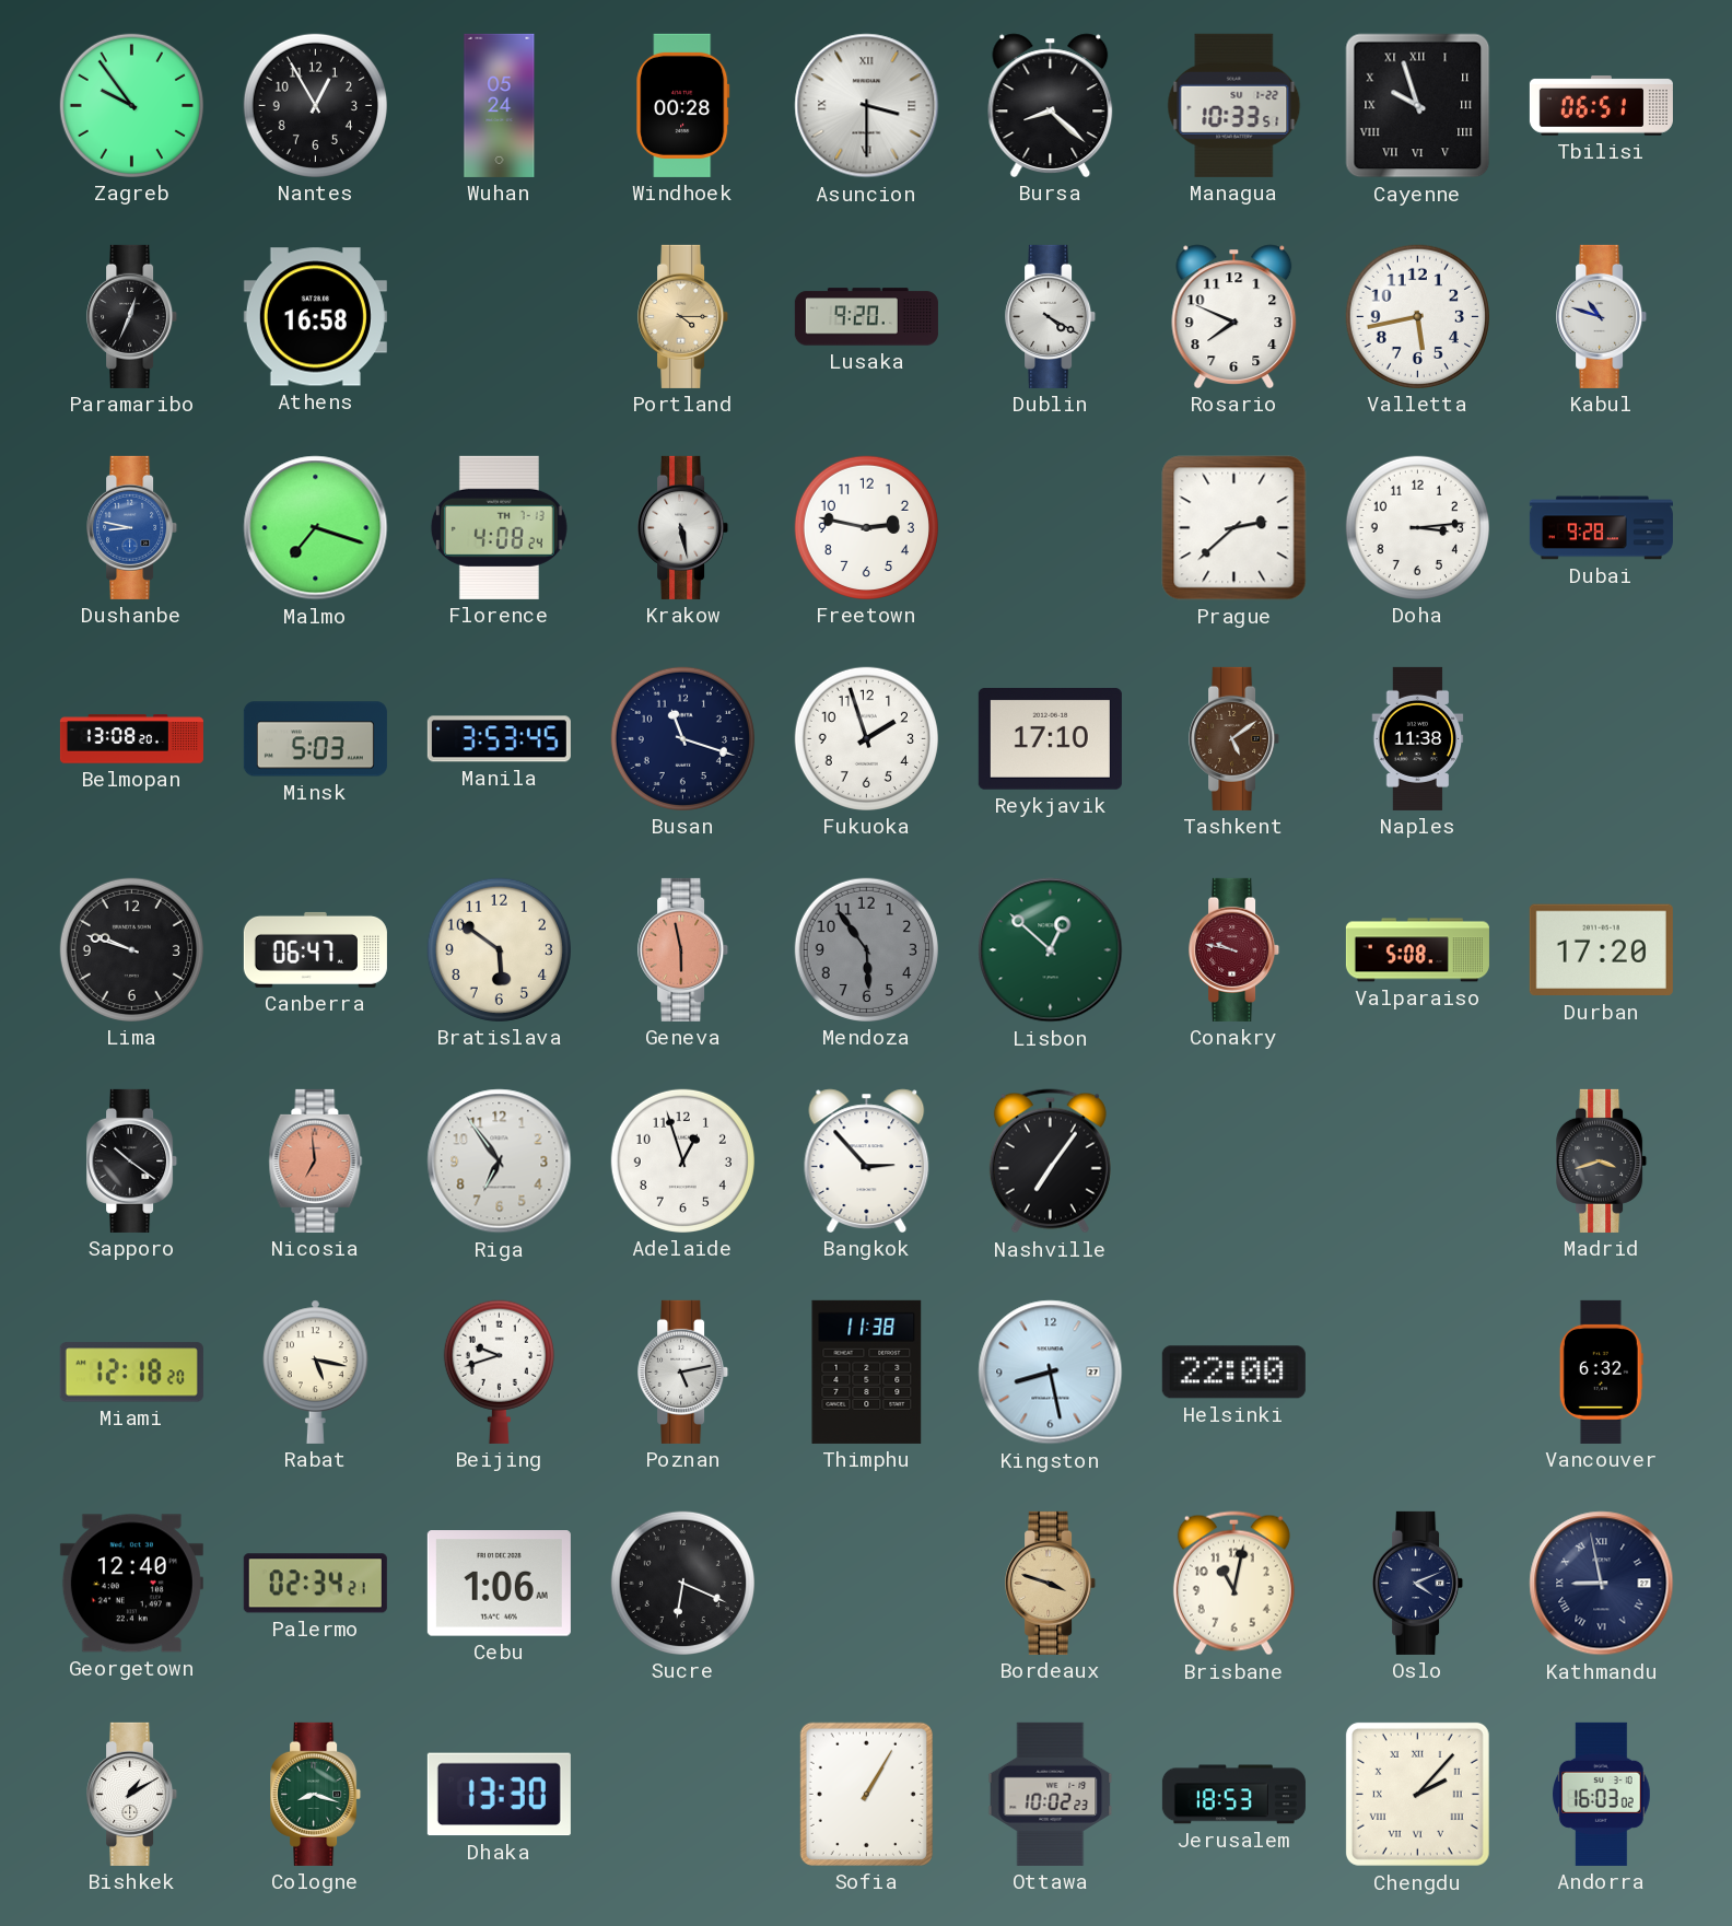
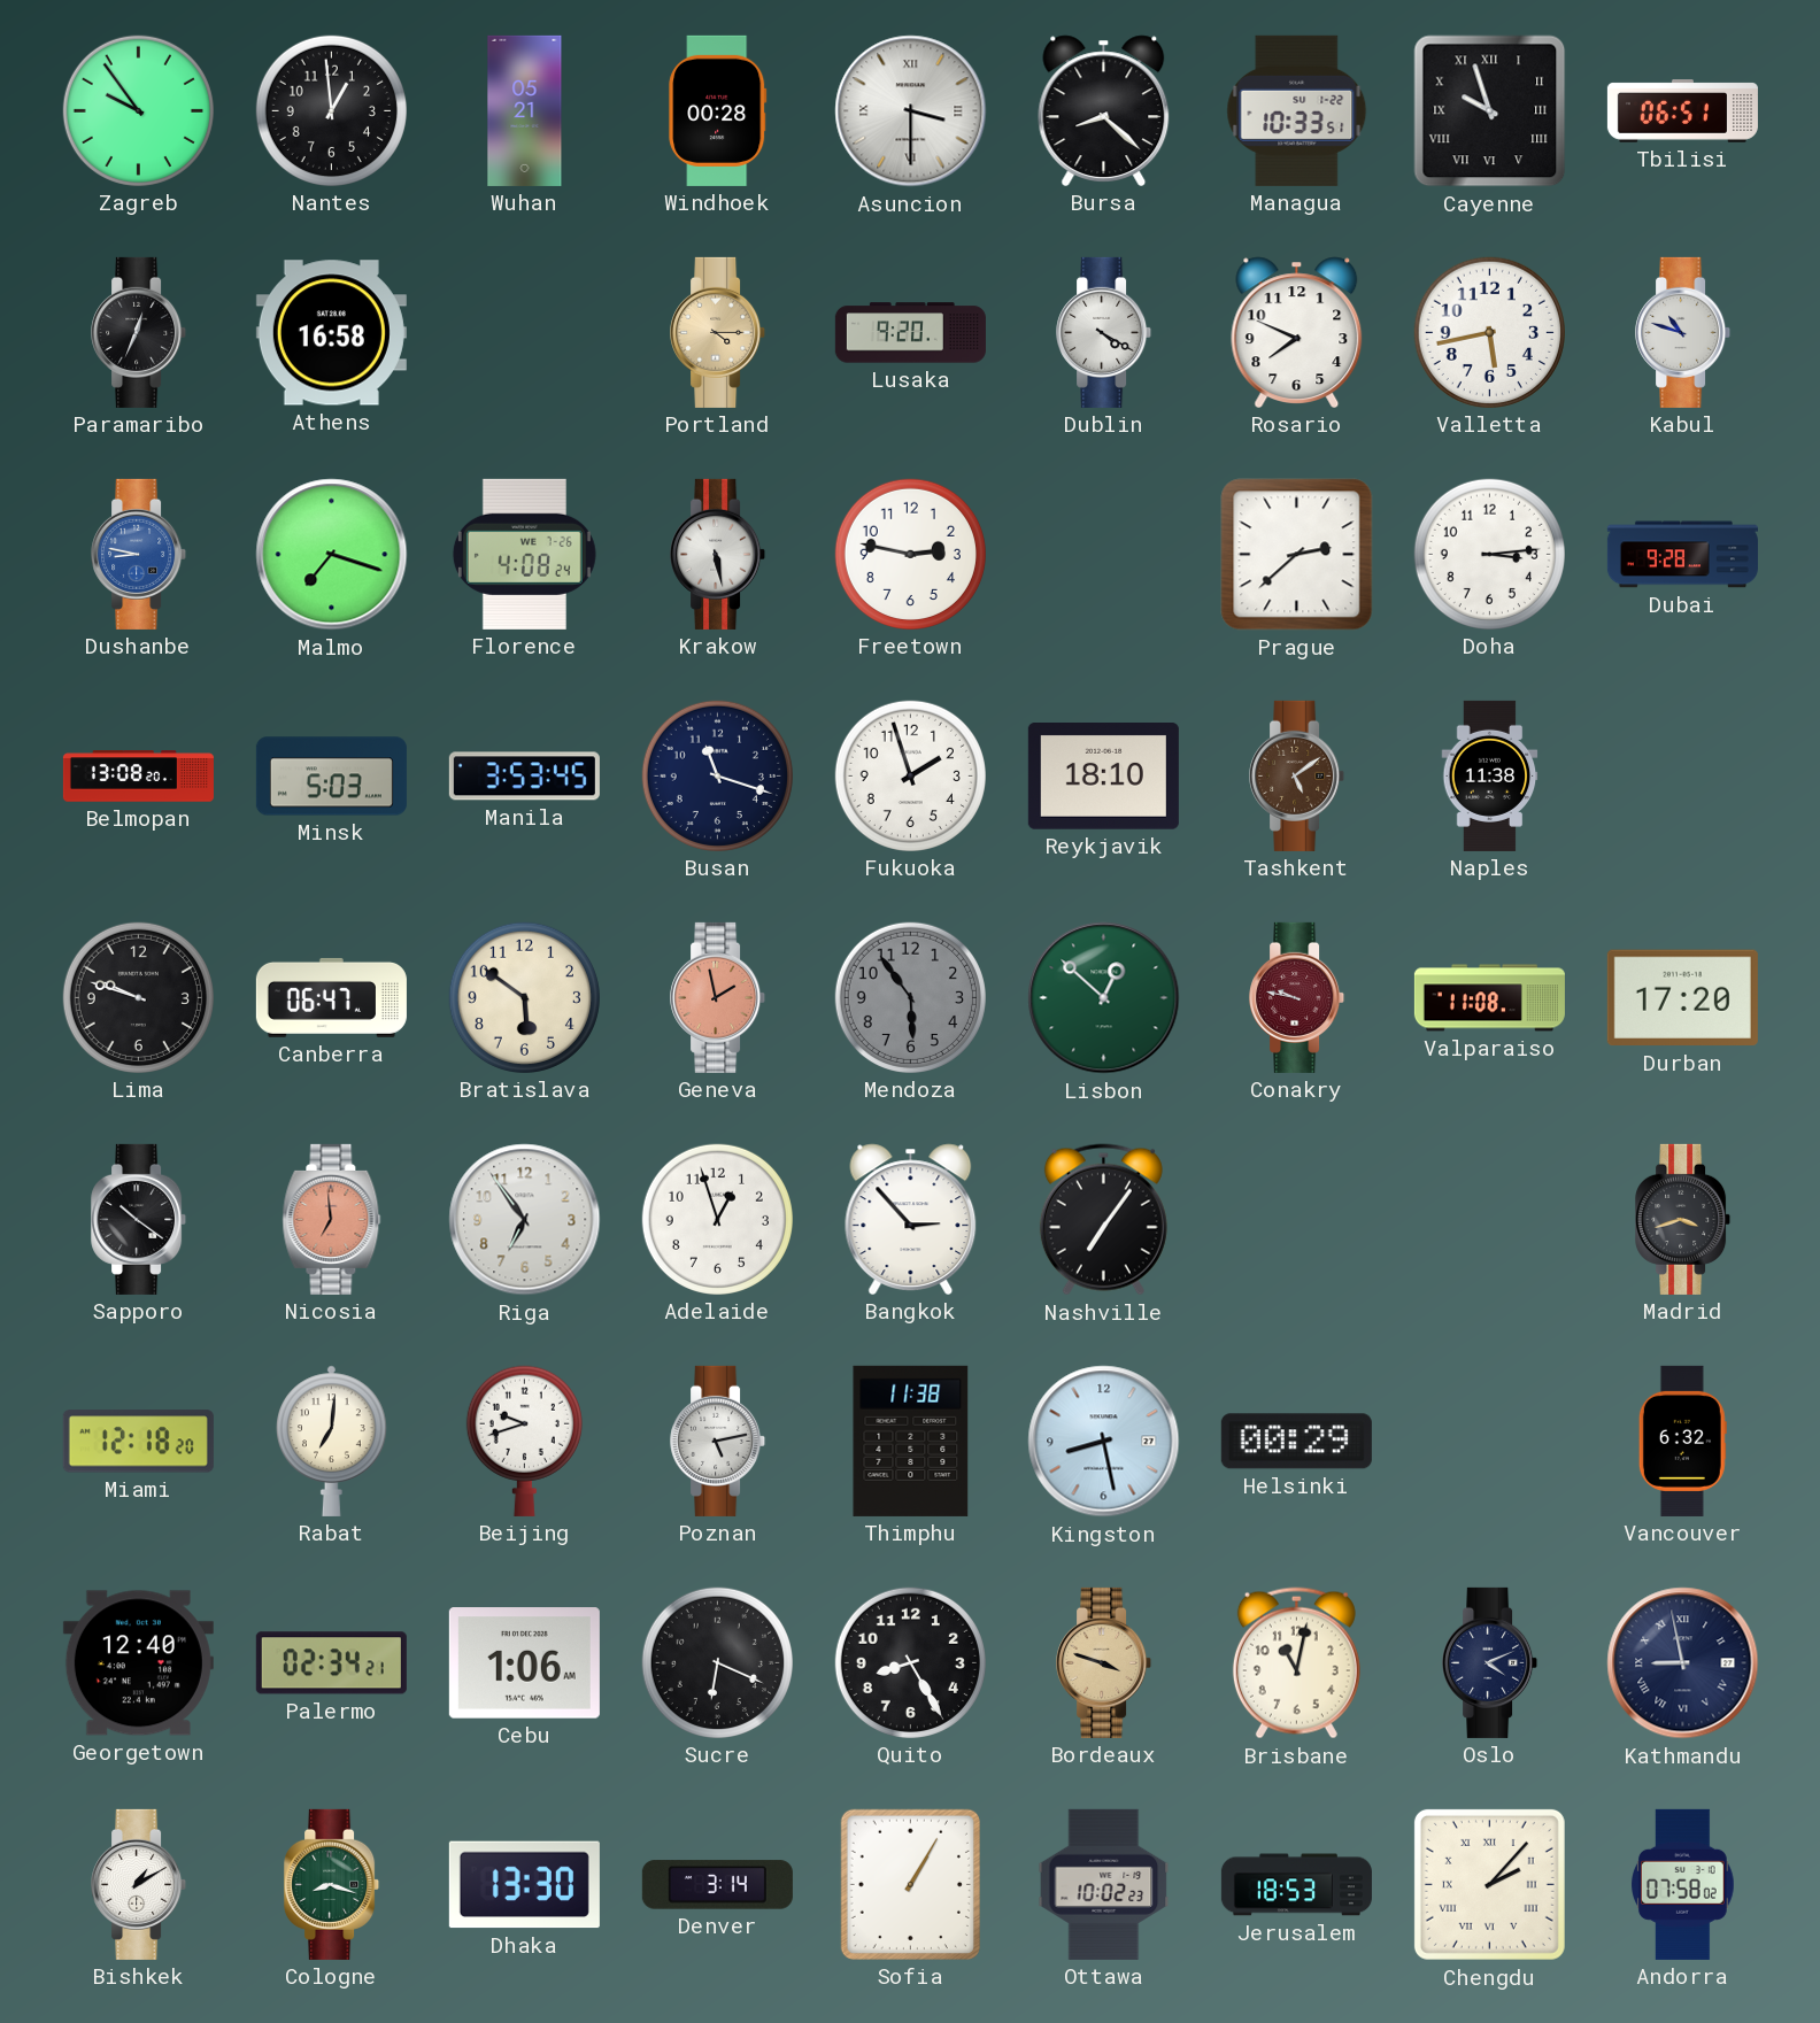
Nantes: 12:55 -> 12:59
Wuhan: 05:24 -> 05:21
Florence date: TH 7-13 -> WE 7-26
Reykjavik: 17:10 -> 18:10
Geneva: 5:58 -> 1:58
Valparaiso: 5:08 -> 11:08
Rabat: 5:17 -> 7:01
Helsinki: 22:00 -> 00:29
Quito: none -> 8:25
Denver: none -> 3:14
Andorra: 16:03 -> 07:58
